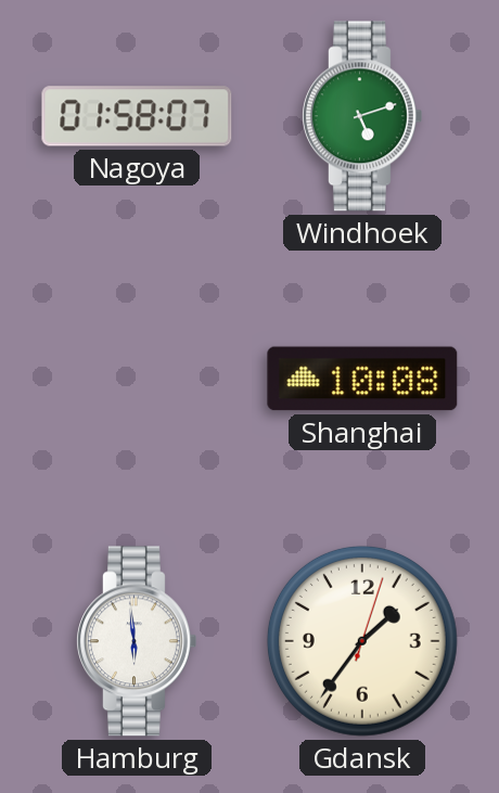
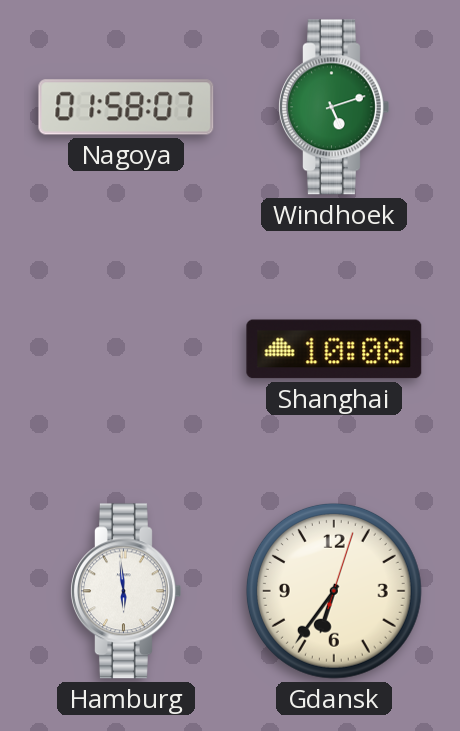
Gdansk: 1:36 -> 6:36
